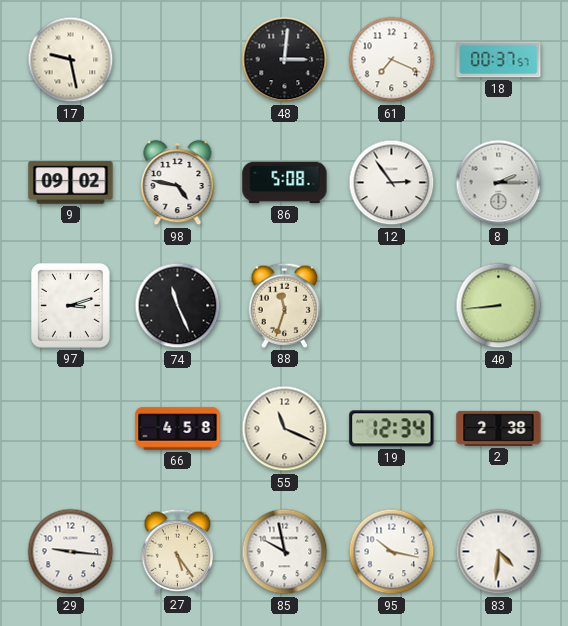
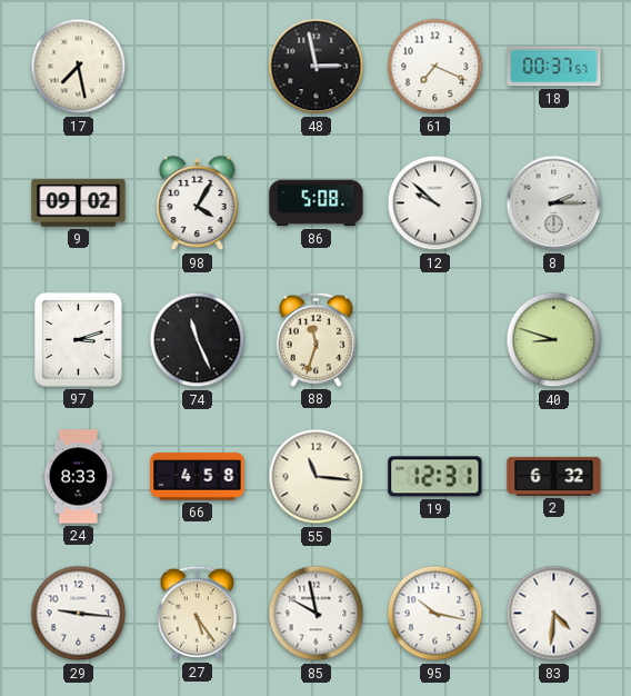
17: 9:28 -> 7:28
48: 3:01 -> 2:58
98: 4:47 -> 4:05
12: 2:54 -> 9:52
40: 8:44 -> 8:48
24: none -> 8:33
55: 11:19 -> 11:16
19: 12:34 -> 12:31
2: 2:38 -> 6:32
